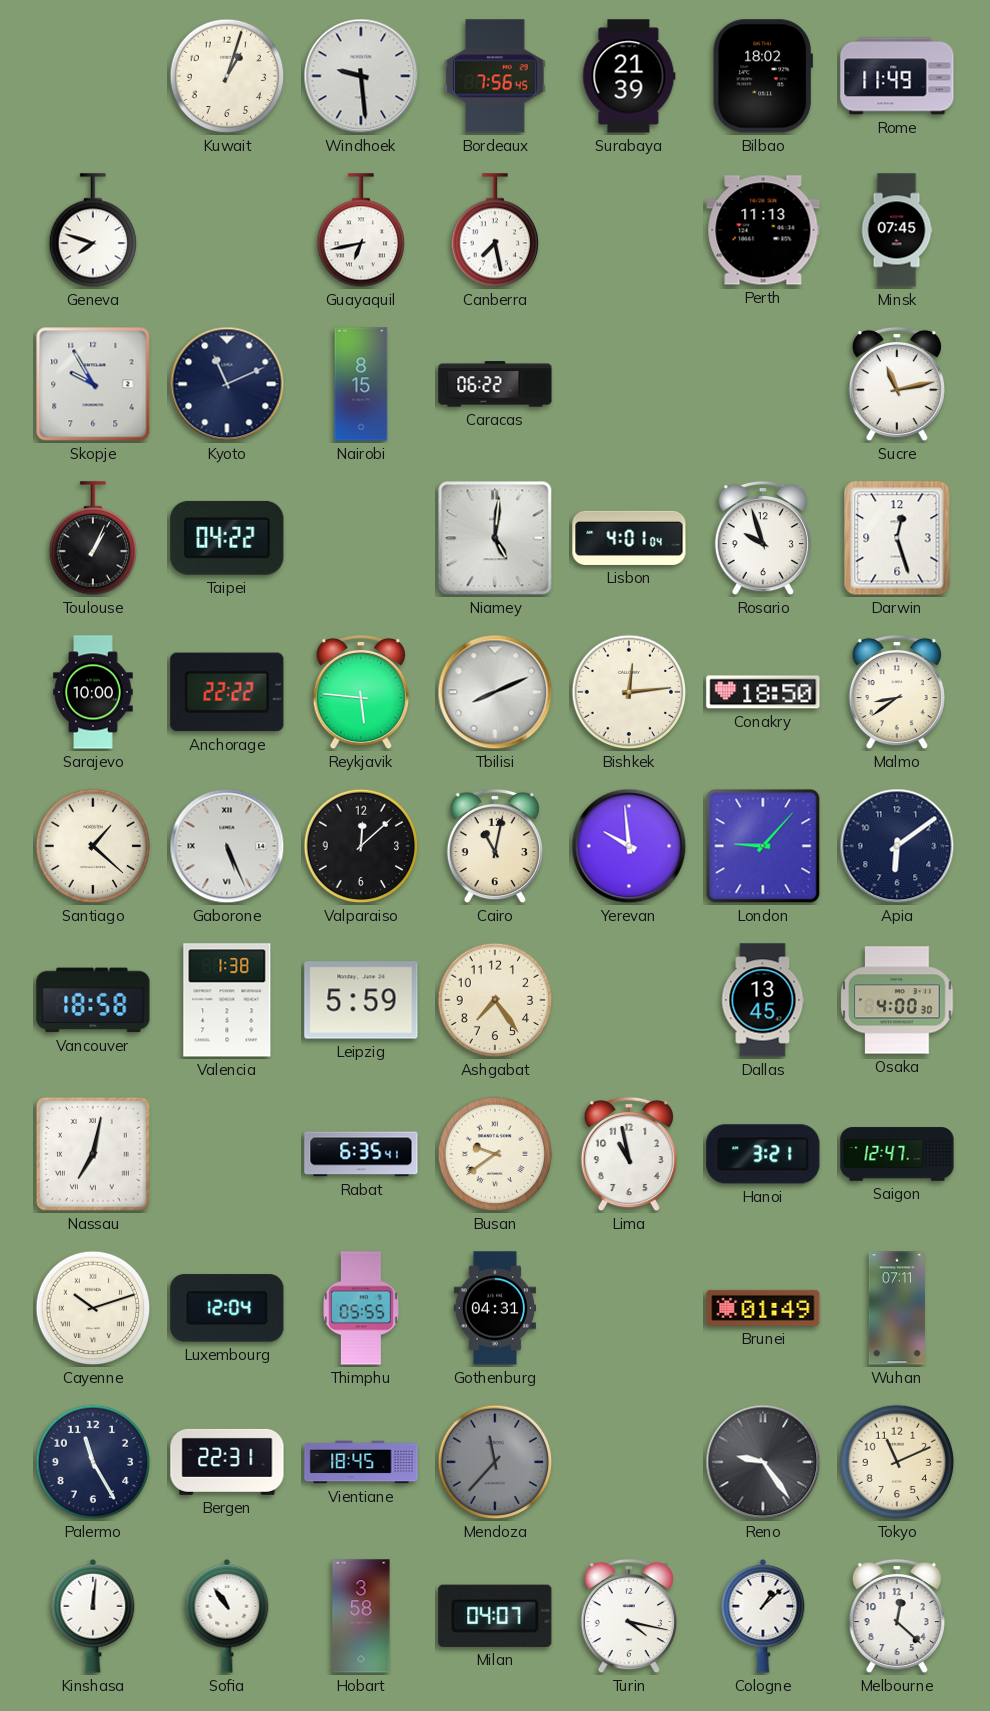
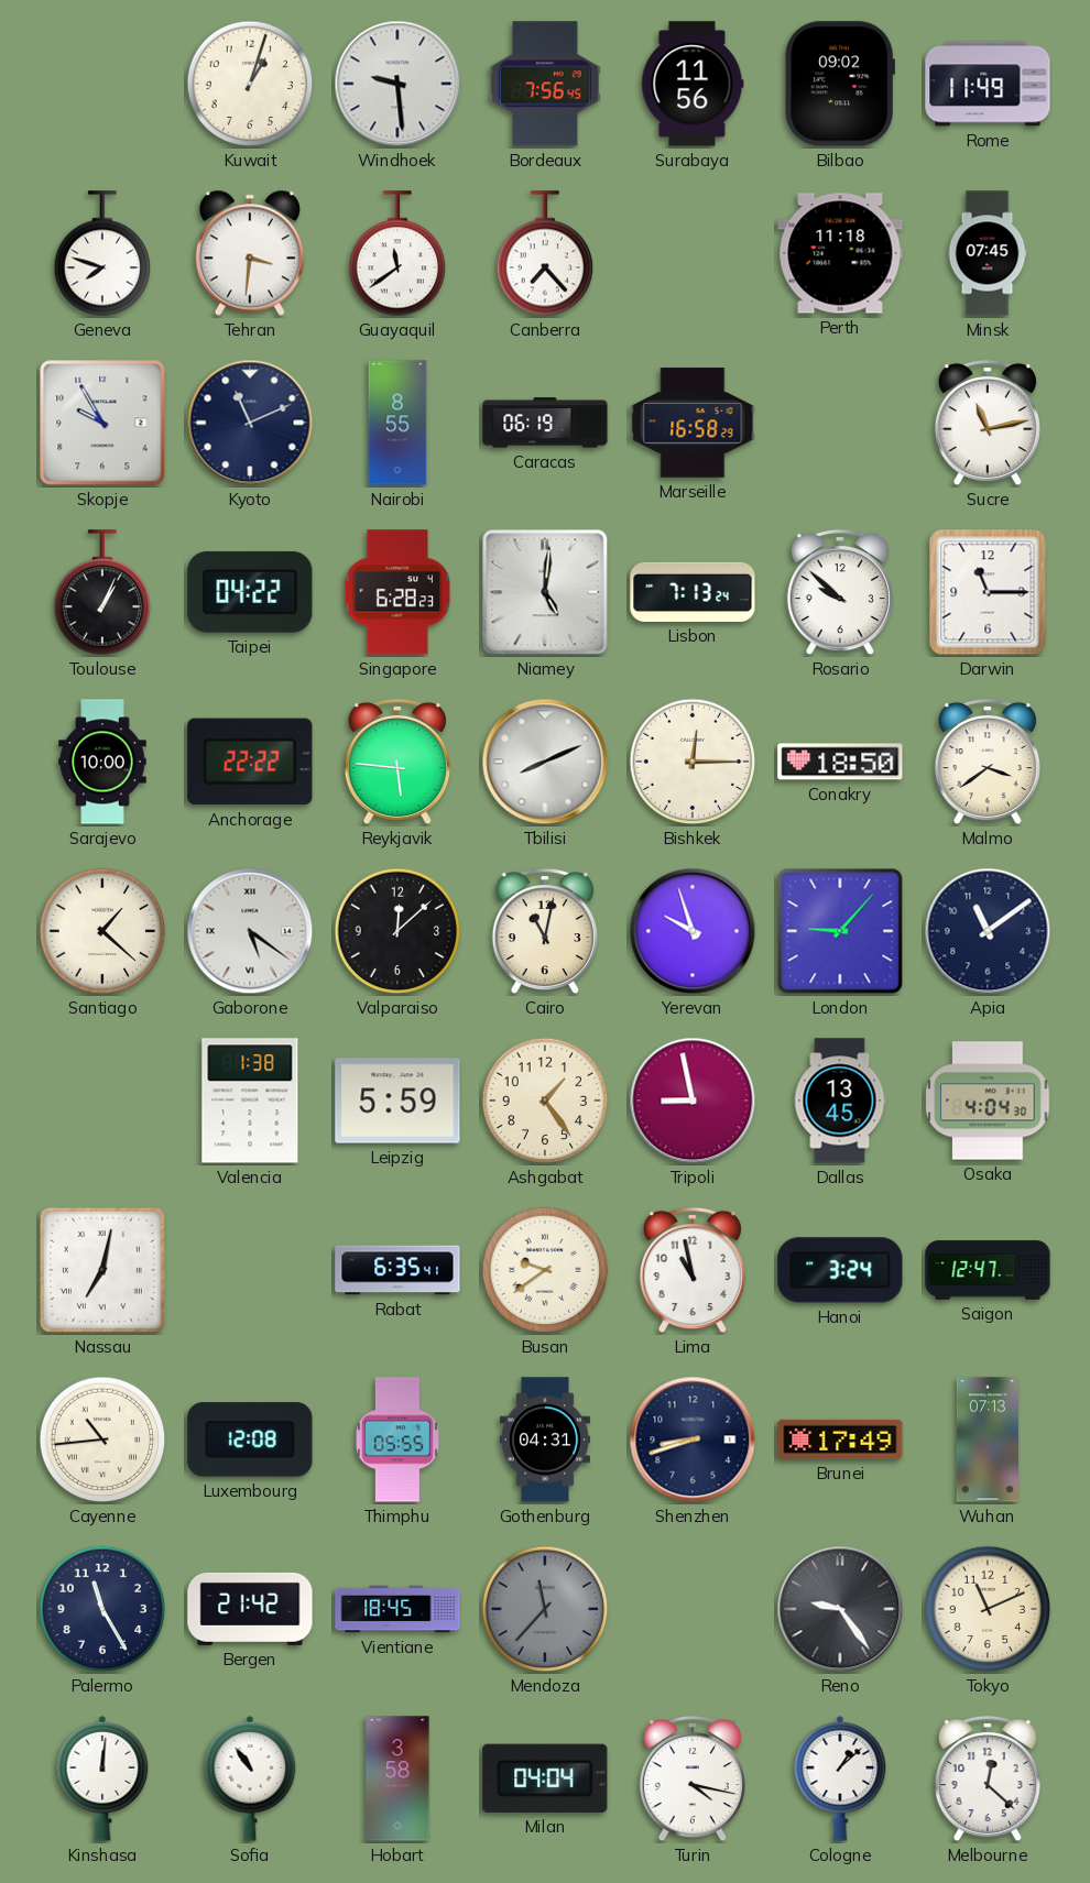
Surabaya: 21:39 -> 11:56
Bilbao: 18:02 -> 09:02
Tehran: none -> 3:31
Guayaquil: 6:43 -> 11:39
Canberra: 7:28 -> 7:23
Perth: 11:13 -> 11:18
Nairobi: 8:15 -> 8:55
Caracas: 06:22 -> 06:19
Marseille: none -> 16:58
Singapore: none -> 6:28
Lisbon: 4:01 -> 7:13
Rosario: 9:57 -> 9:52
Darwin: 12:27 -> 11:15
Bishkek: 12:14 -> 12:15
Malmo: 8:39 -> 3:39
Gaborone: 5:26 -> 5:21
Yerevan: 9:59 -> 9:57
Apia: 6:09 -> 11:09
Vancouver: 18:58 -> none
Ashgabat: 7:24 -> 1:24
Tripoli: none -> 8:58
Osaka: 4:00 -> 4:04
Hanoi: 3:21 -> 3:24
Cayenne: 10:12 -> 10:44
Luxembourg: 12:04 -> 12:08
Shenzhen: none -> 8:42
Brunei: 01:49 -> 17:49
Wuhan: 07:11 -> 07:13
Bergen: 22:31 -> 21:42
Milan: 04:07 -> 04:04
